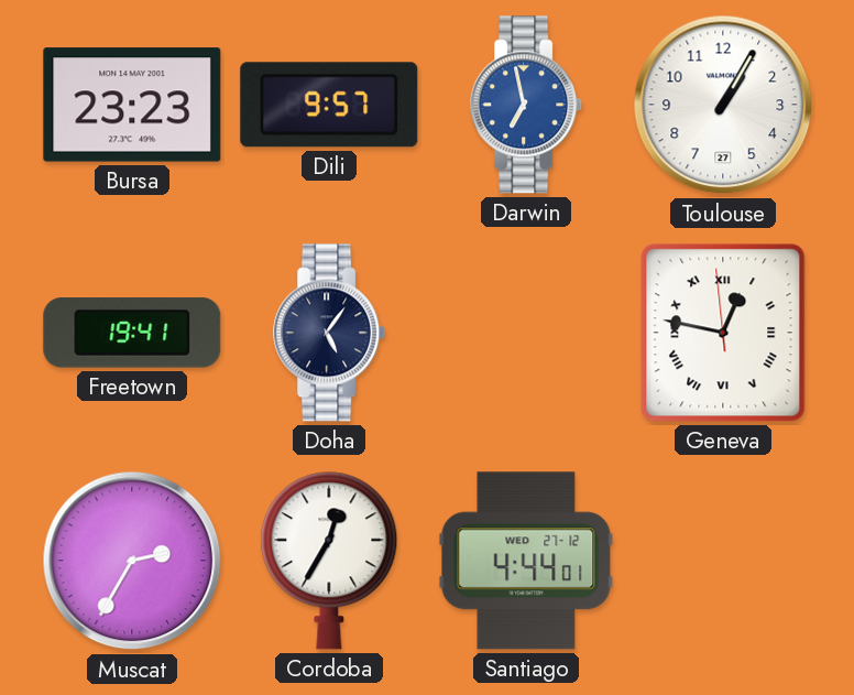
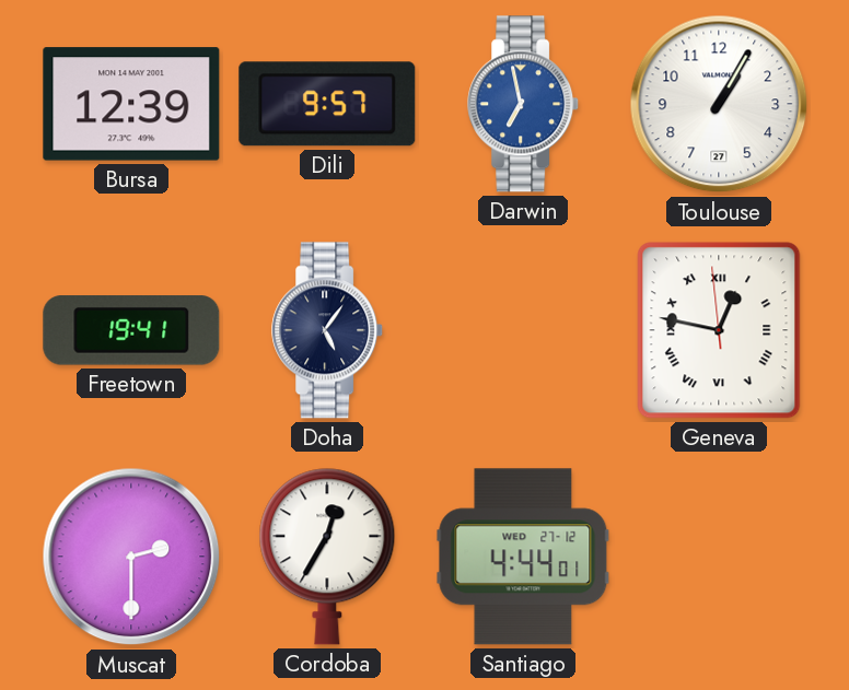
Bursa: 23:23 -> 12:39
Muscat: 2:35 -> 2:30
